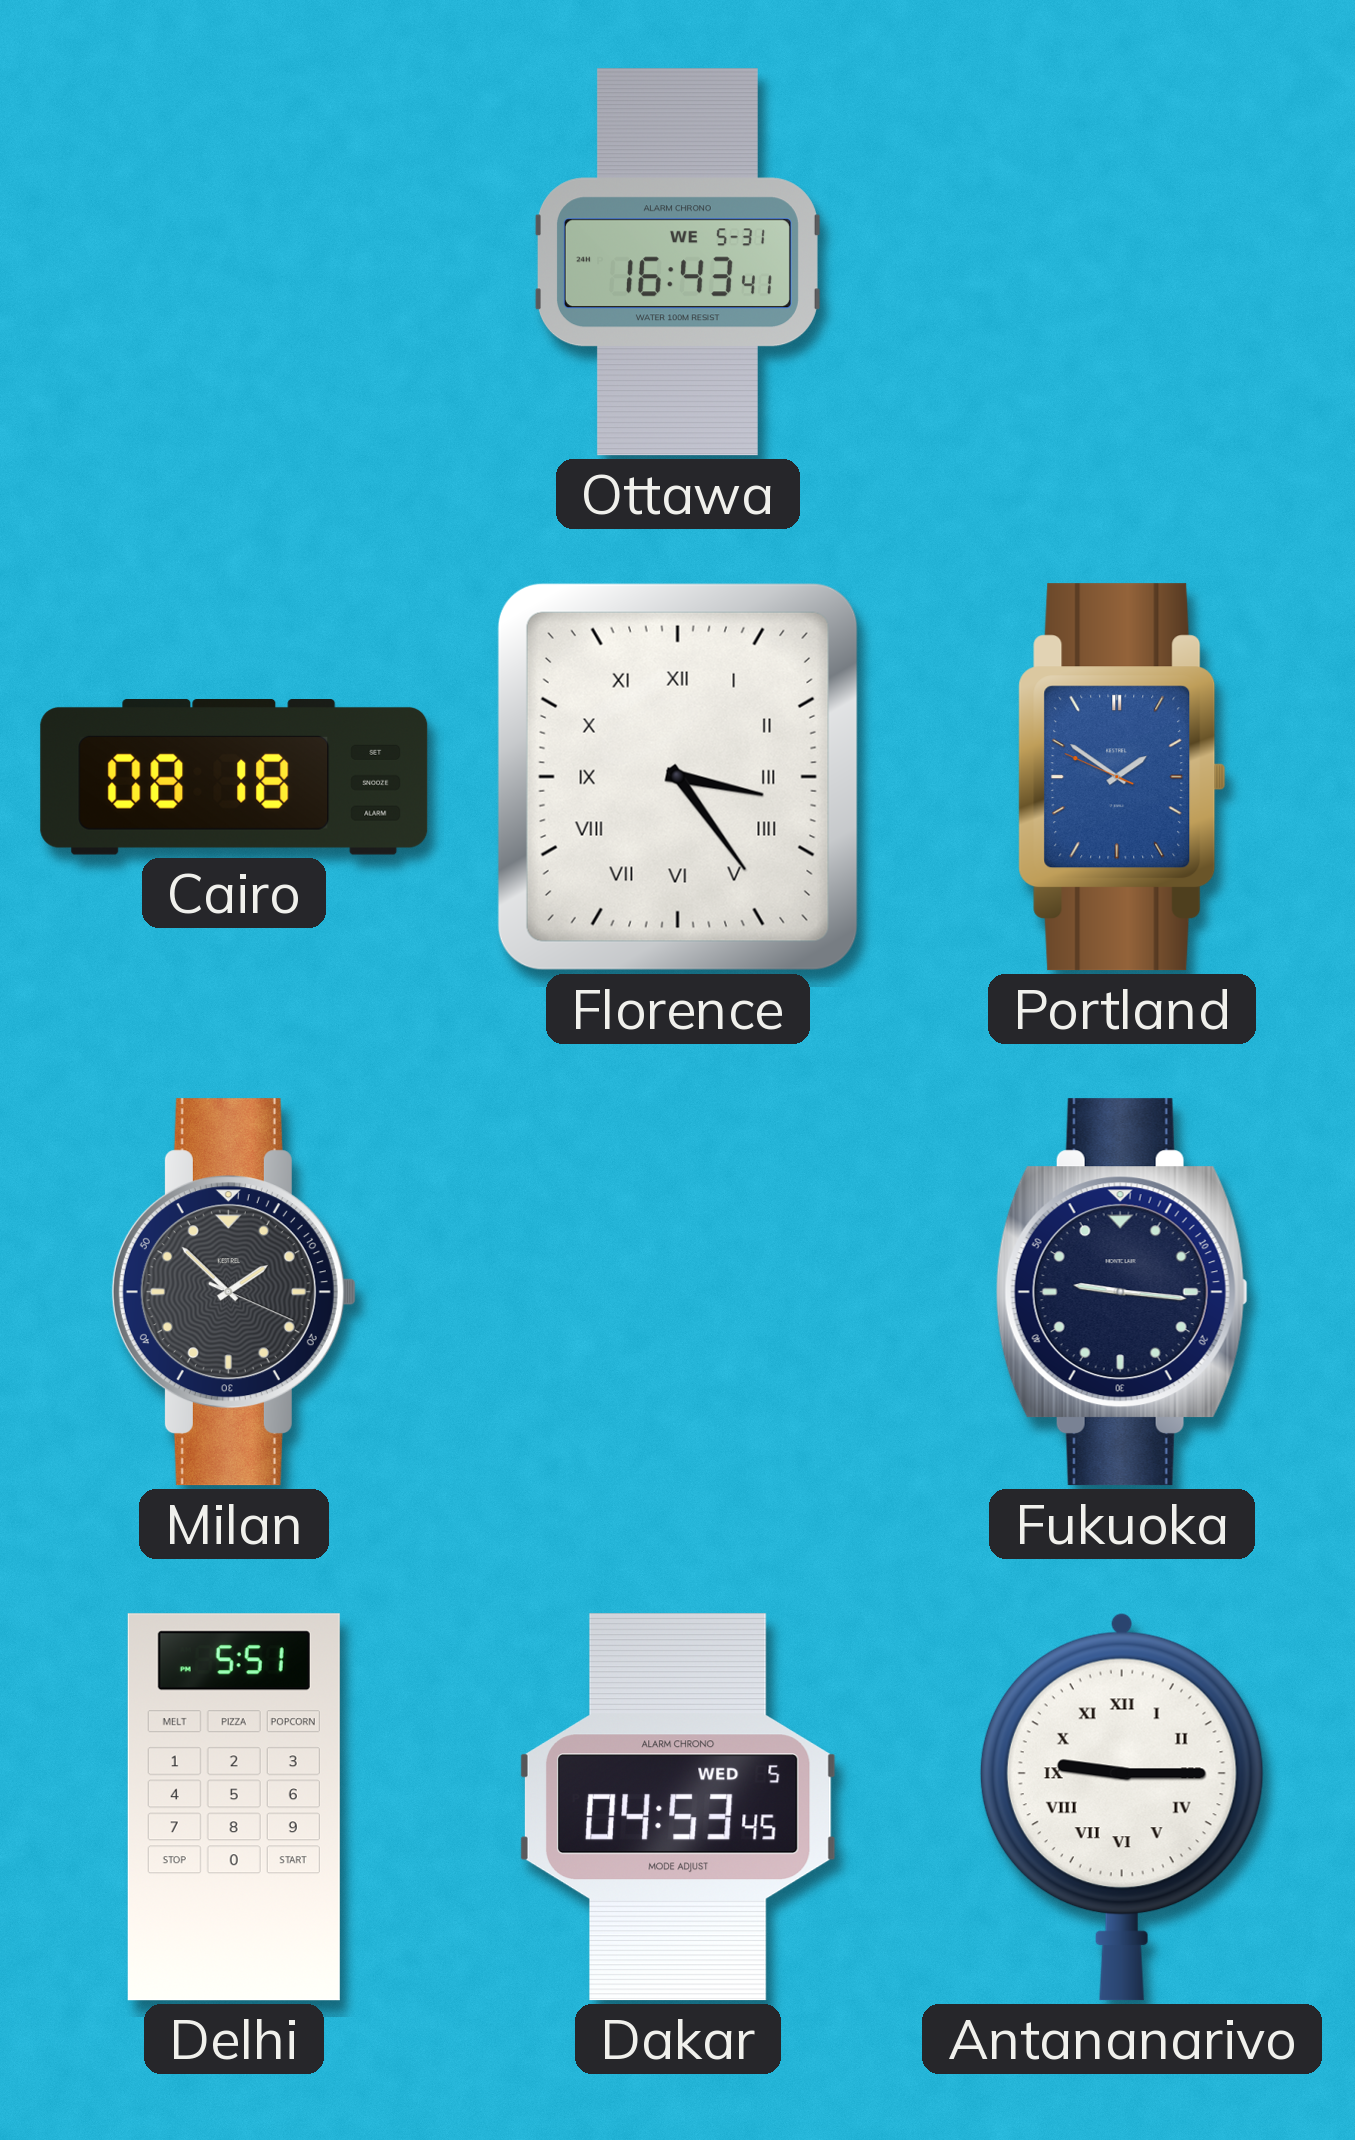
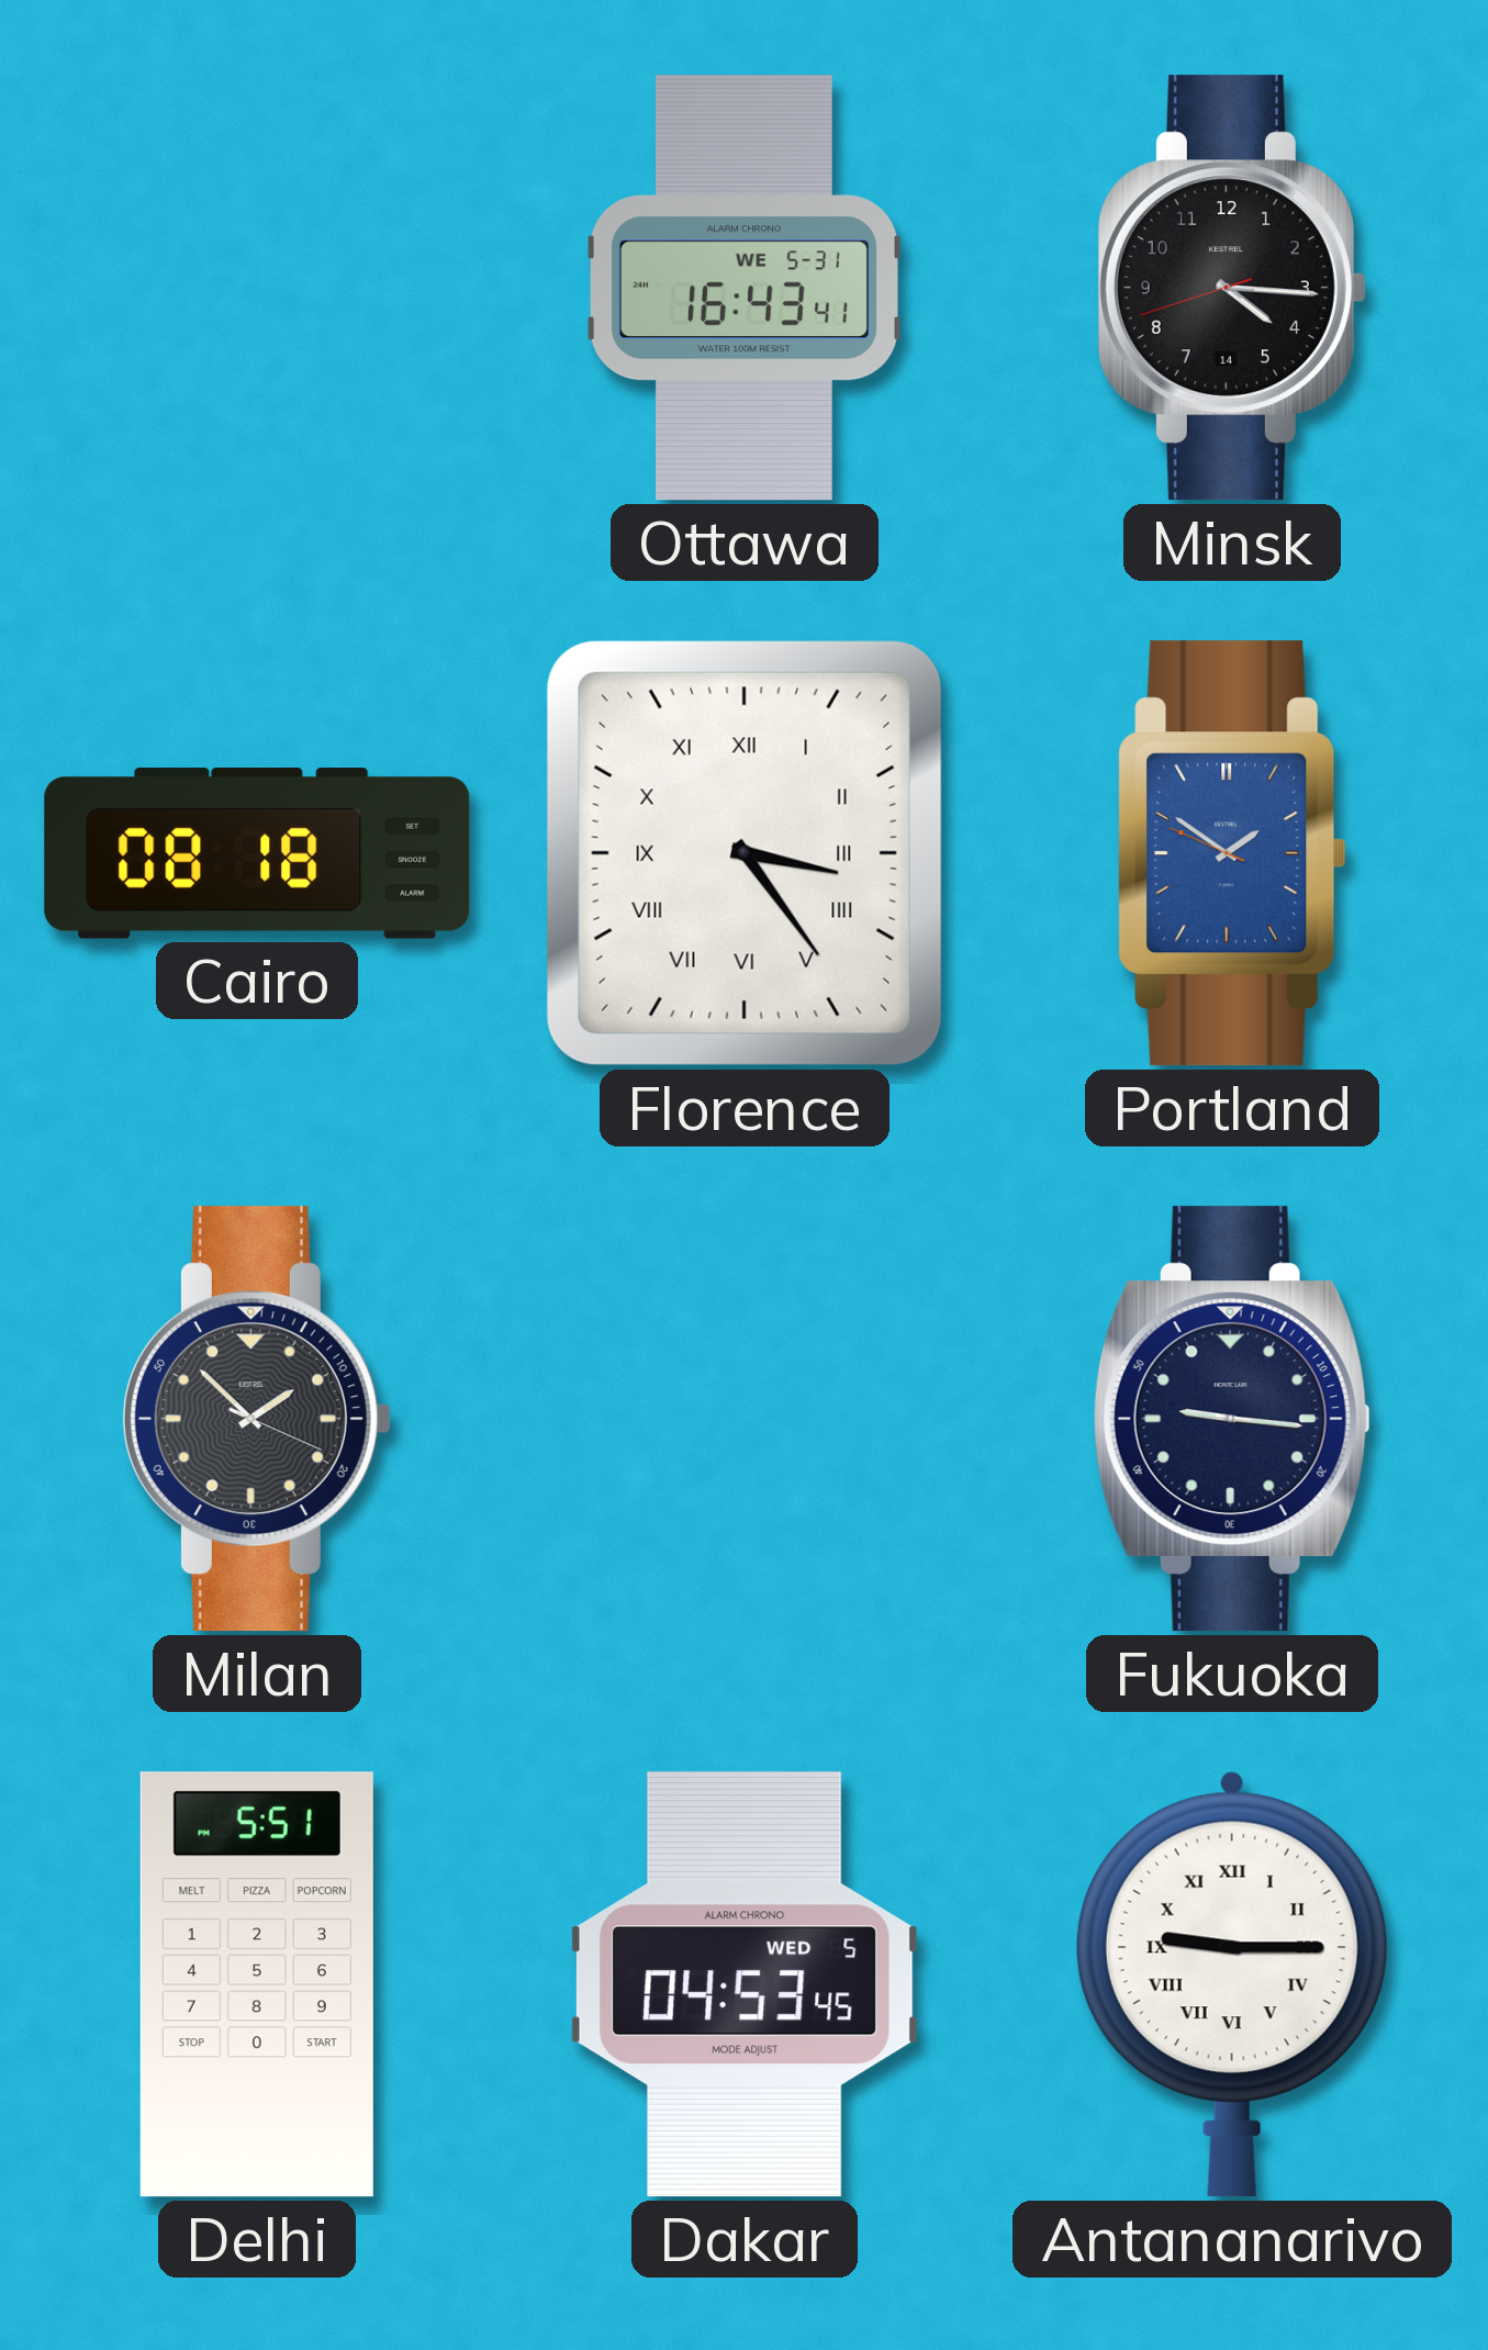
Minsk: none -> 4:15
